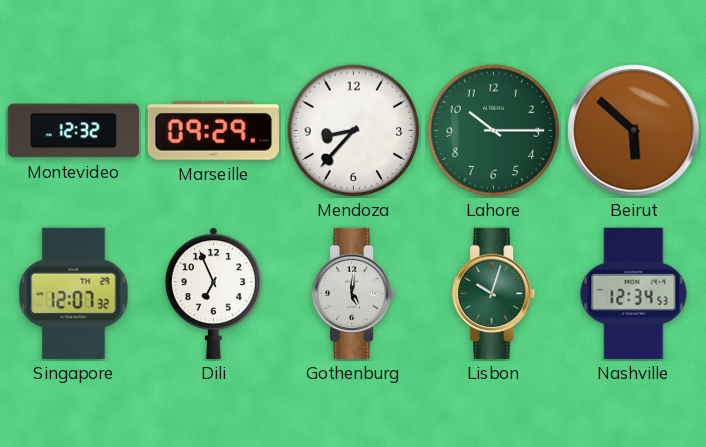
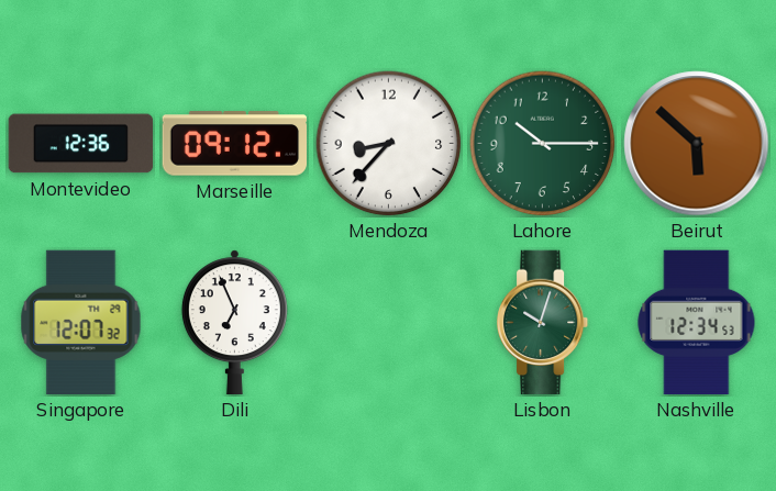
Montevideo: 12:32 -> 12:36
Marseille: 09:29 -> 09:12
Gothenburg: 5:01 -> none
